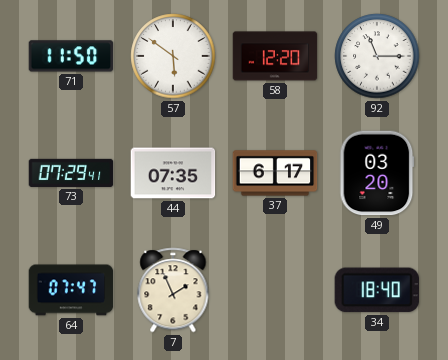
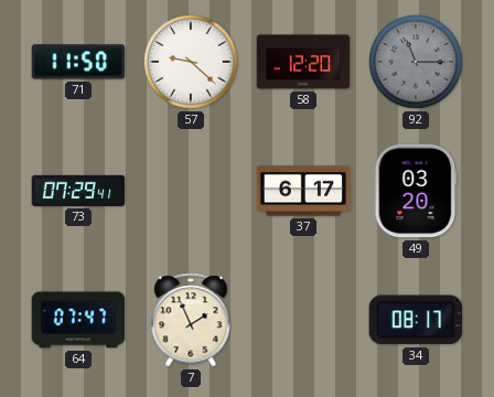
57: 5:51 -> 9:22
92 dial: white -> grey
44: 07:35 -> none
34: 18:40 -> 08:17
